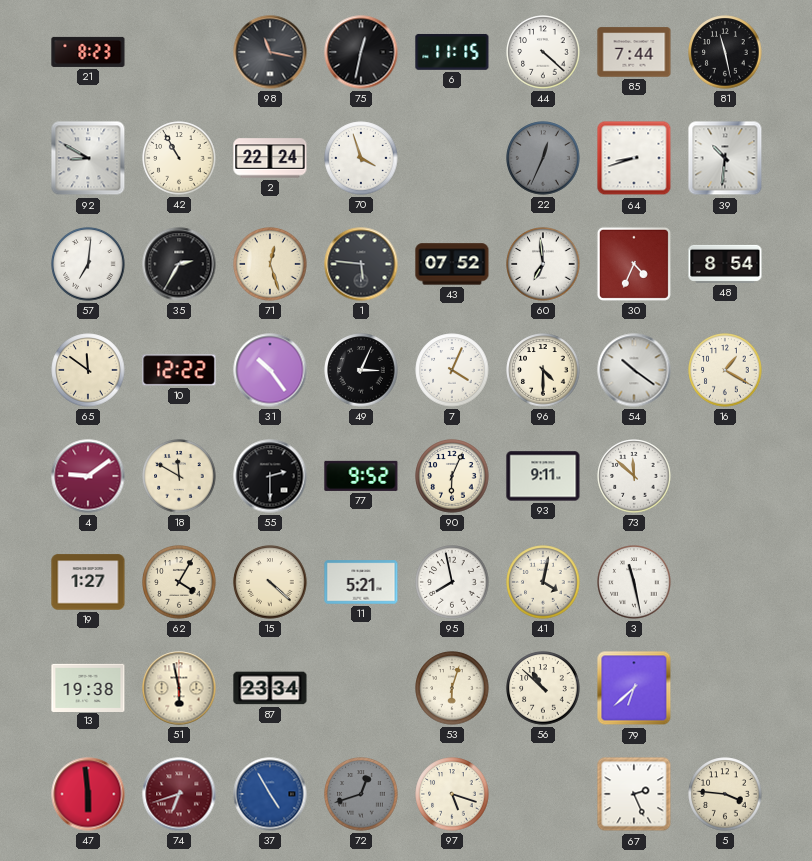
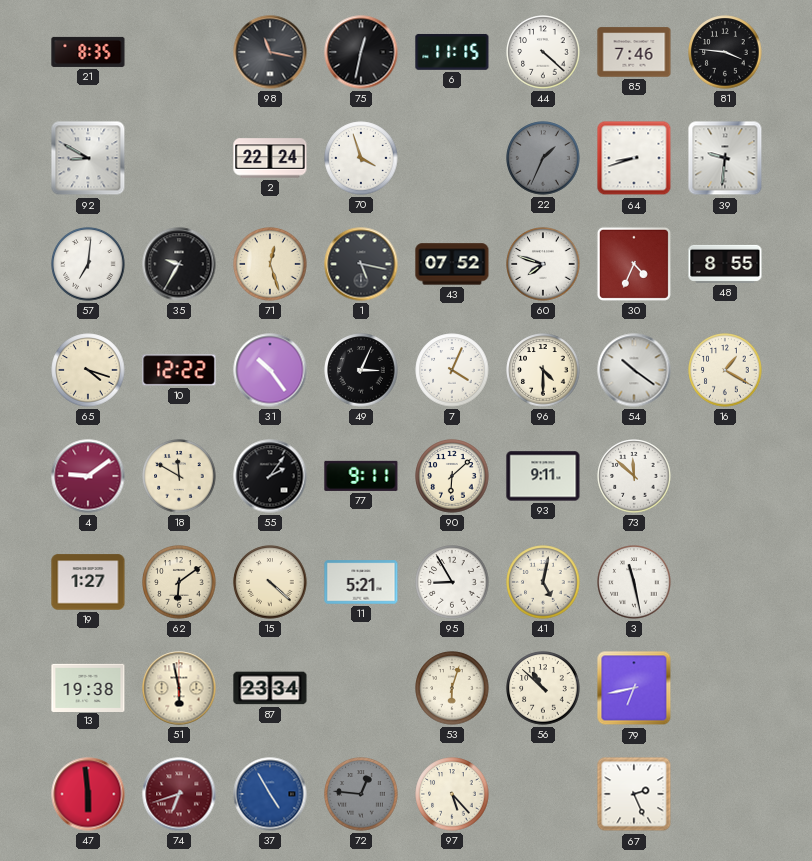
21: 8:23 -> 8:35
85: 7:44 -> 7:46
81: 11:28 -> 3:46
42: 10:55 -> none
22: 12:34 -> 1:34
39: 10:31 -> 9:31
35: 2:35 -> 9:35
1: 5:46 -> 5:17
60: 6:59 -> 7:48
48: 8:54 -> 8:55
65: 11:51 -> 4:18
55: 2:30 -> 2:06
77: 9:52 -> 9:11
90: 6:04 -> 6:08
62: 4:05 -> 6:09
95: 7:58 -> 8:55
41: 4:02 -> 5:02
79: 6:38 -> 6:43
72: 12:42 -> 12:46
97: 5:18 -> 5:23
5: 3:46 -> none
